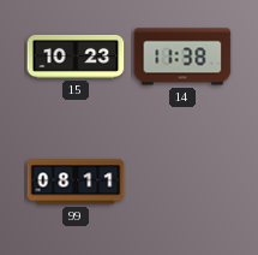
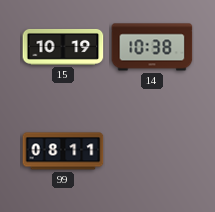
15: 10:23 -> 10:19
14: 11:38 -> 10:38
